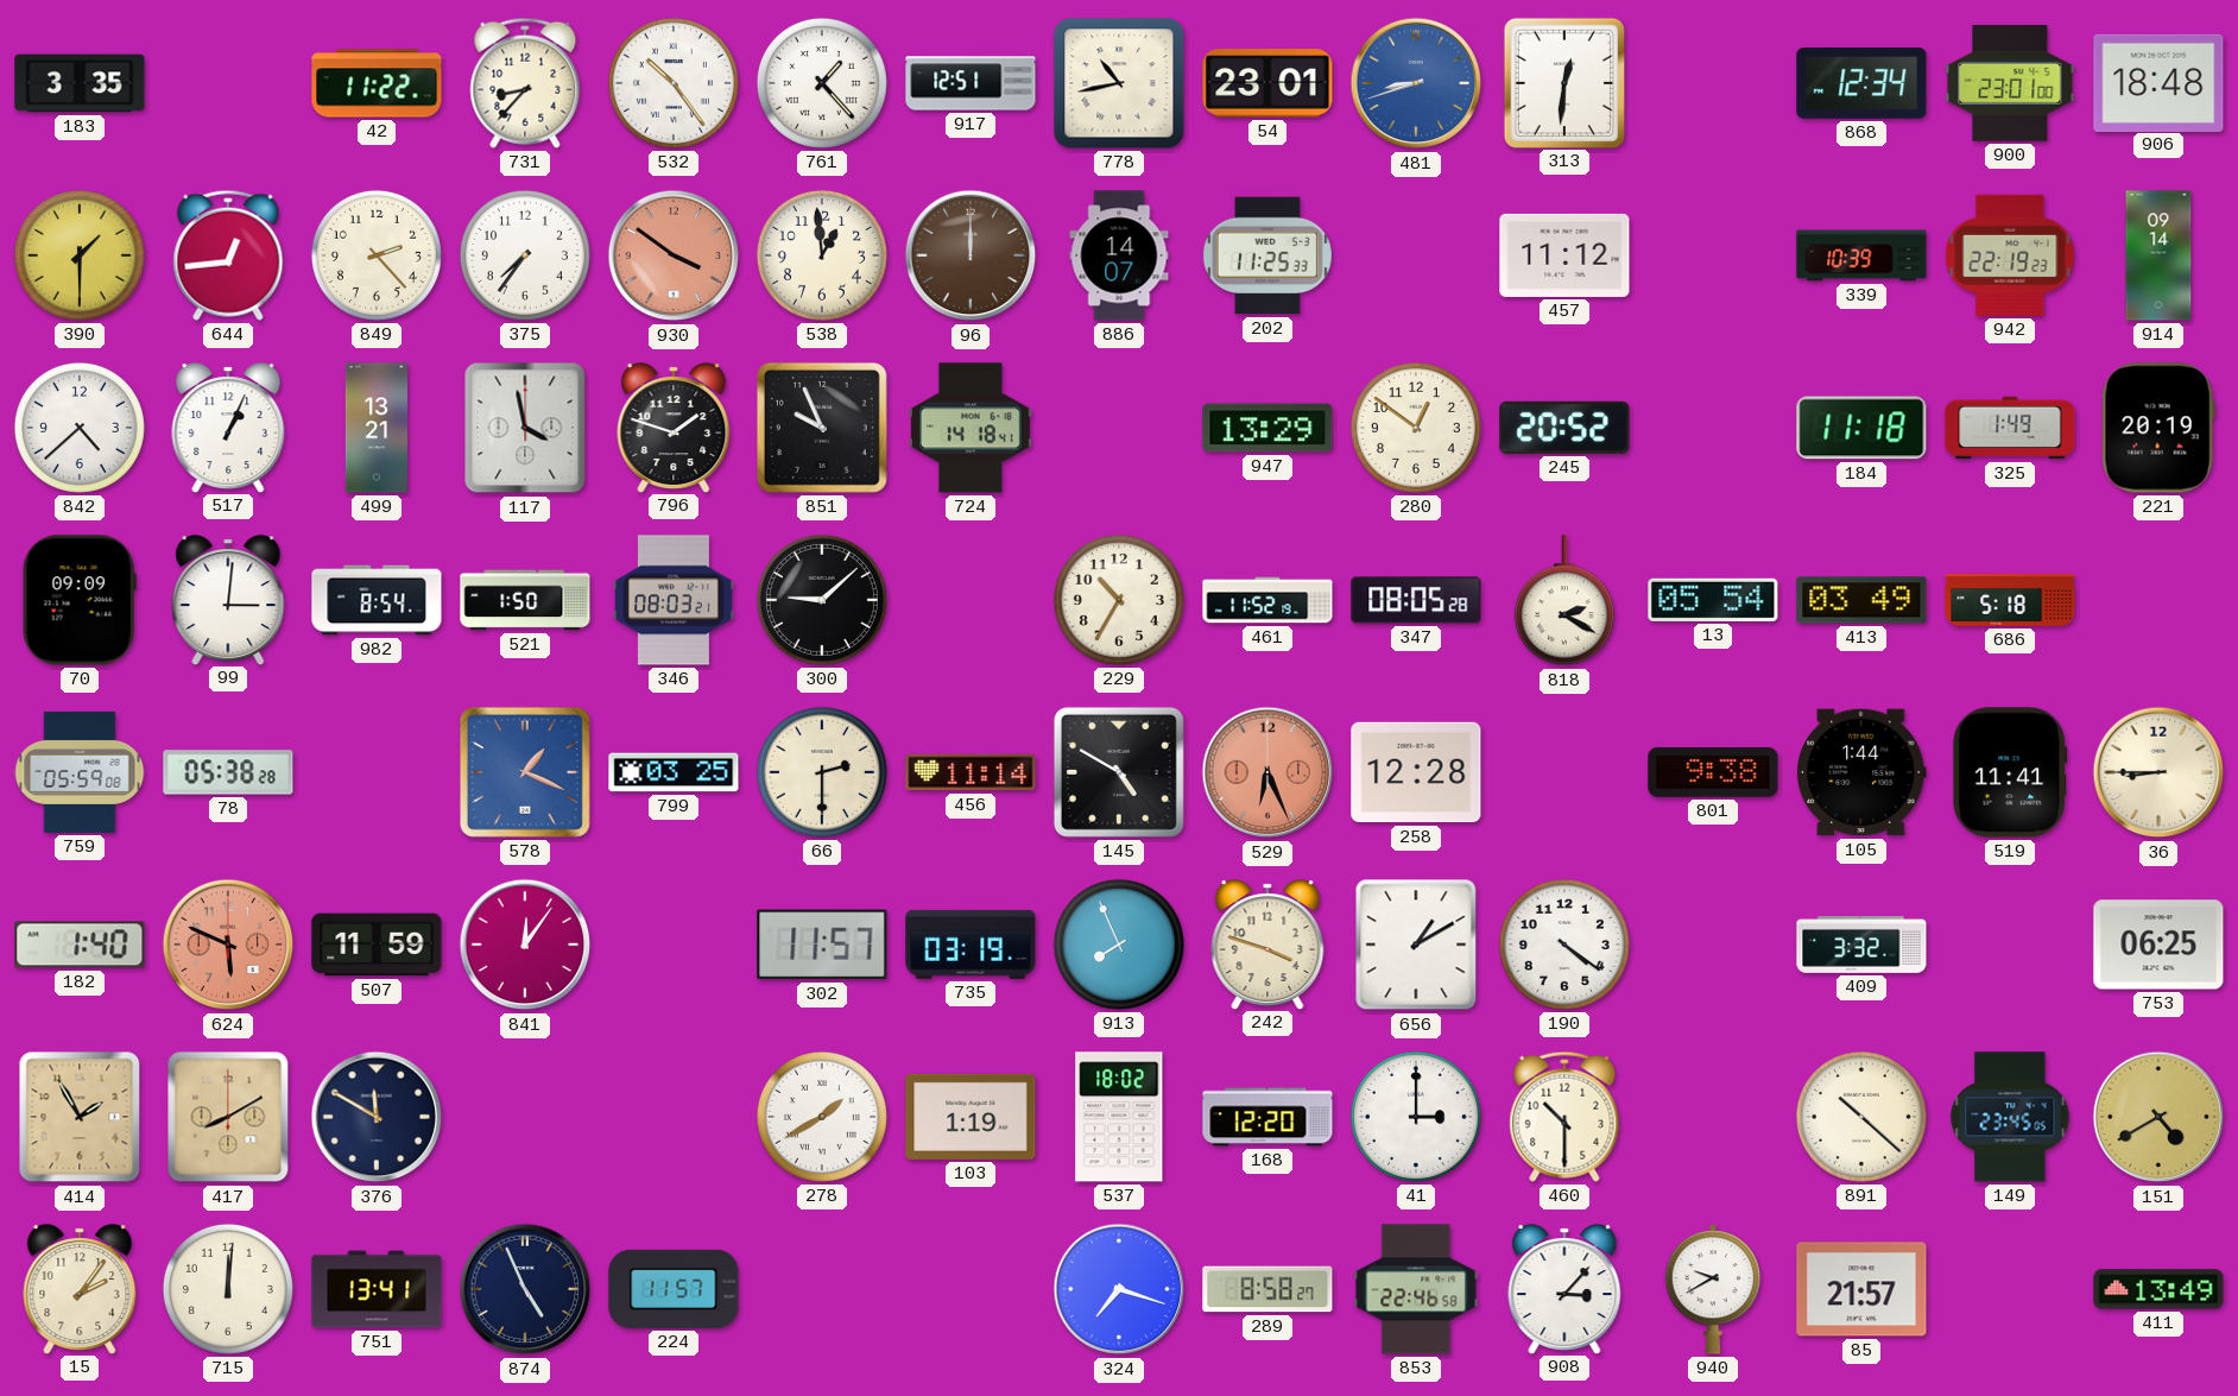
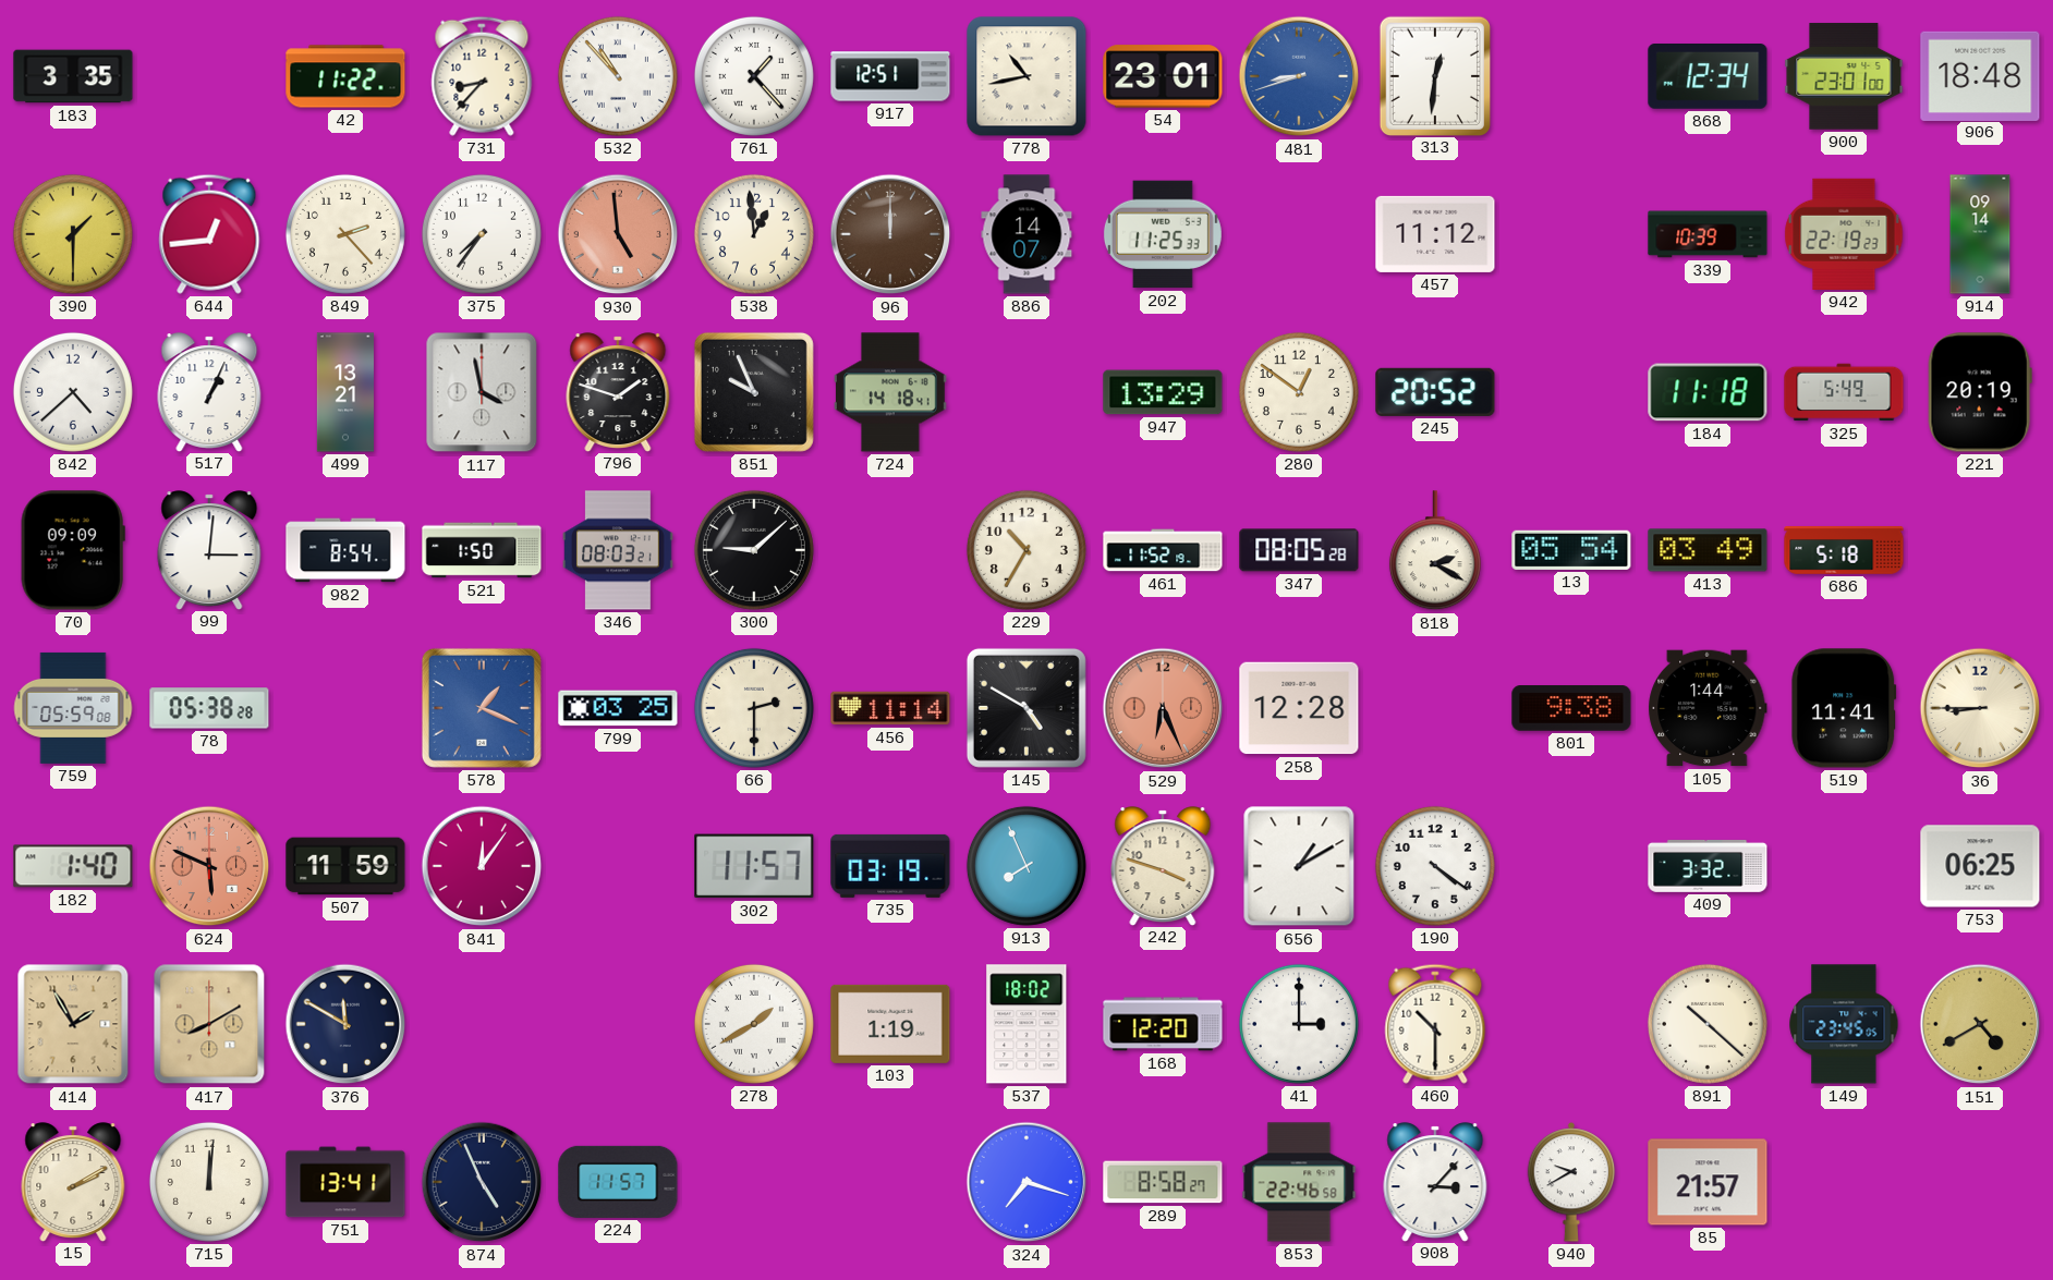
532: 10:24 -> 10:53
930: 3:51 -> 4:59
325: 1:49 -> 5:49
15: 2:06 -> 2:10
411: 13:49 -> none
